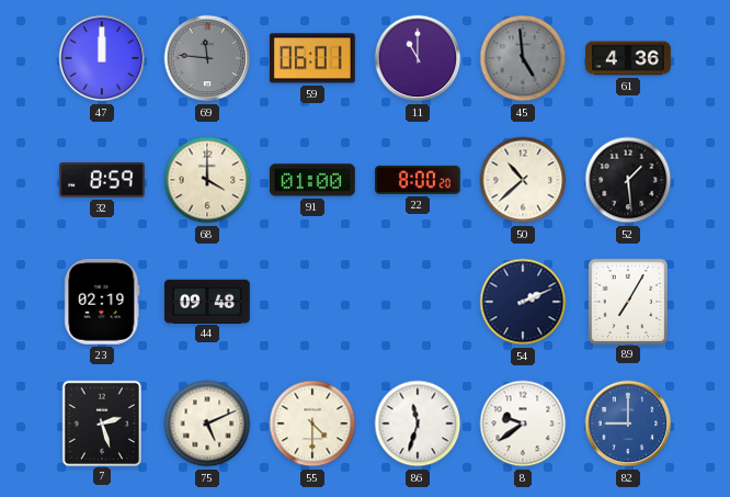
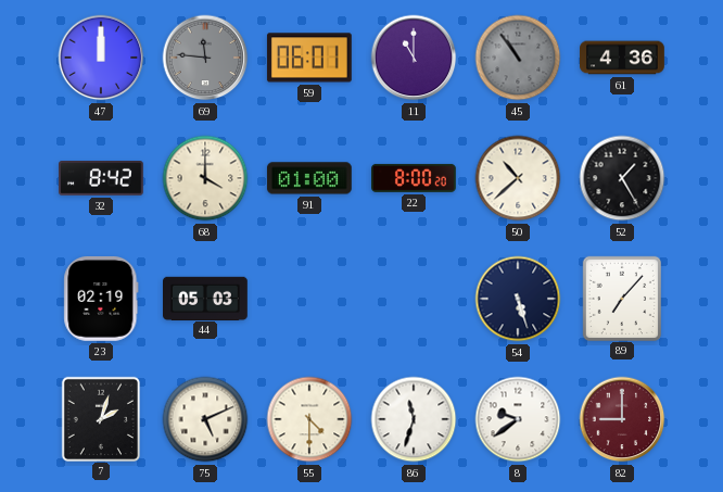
45: 4:59 -> 10:54
32: 8:59 -> 8:42
52: 1:29 -> 1:25
44: 09:48 -> 05:03
54: 2:11 -> 5:27
89: 7:05 -> 7:07
7: 2:27 -> 2:03
82 dial: blue -> burgundy
